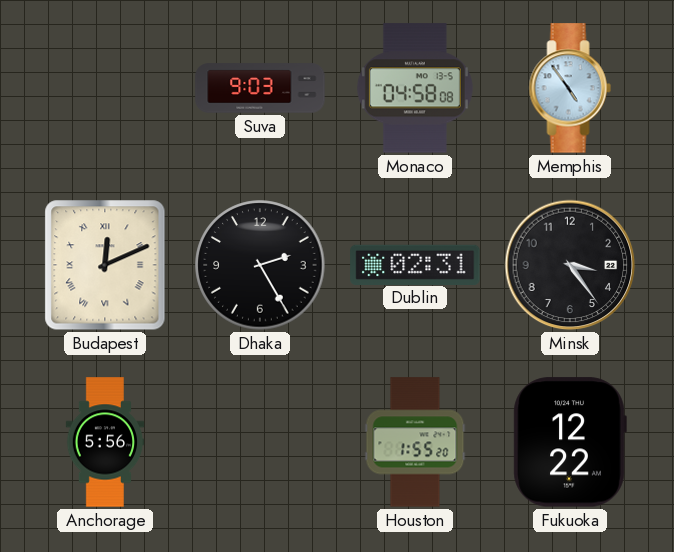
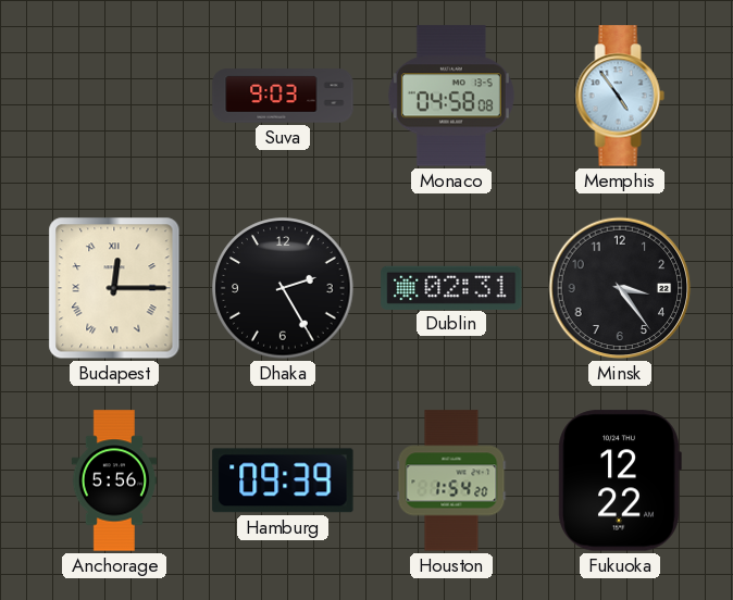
Budapest: 12:11 -> 12:15
Hamburg: none -> 09:39
Houston: 1:55 -> 1:54
